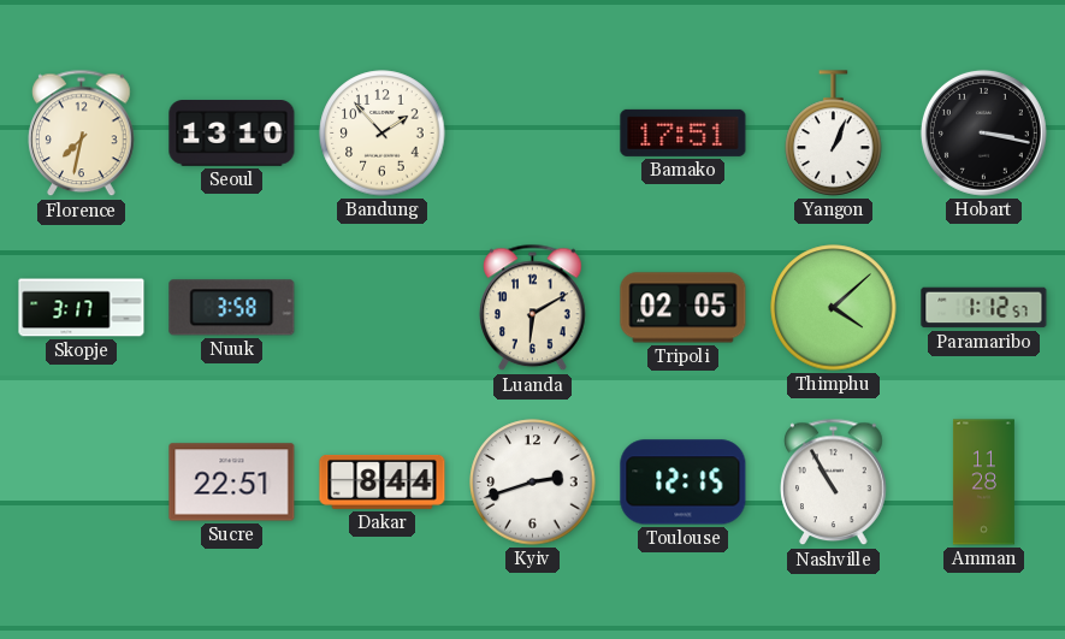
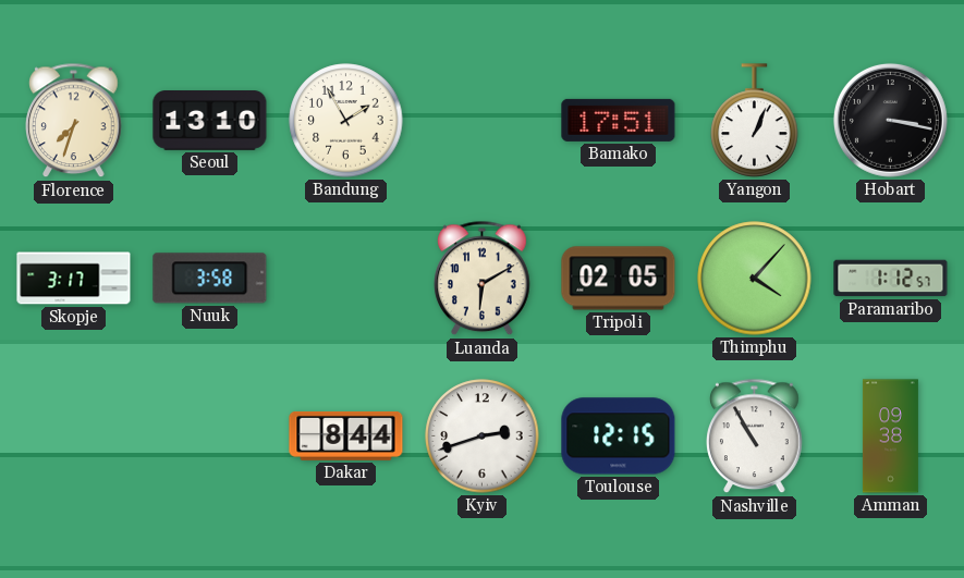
Florence: 7:32 -> 7:33
Bandung: 1:53 -> 1:55
Thimphu: 4:08 -> 4:07
Sucre: 22:51 -> none
Amman: 11:28 -> 09:38
